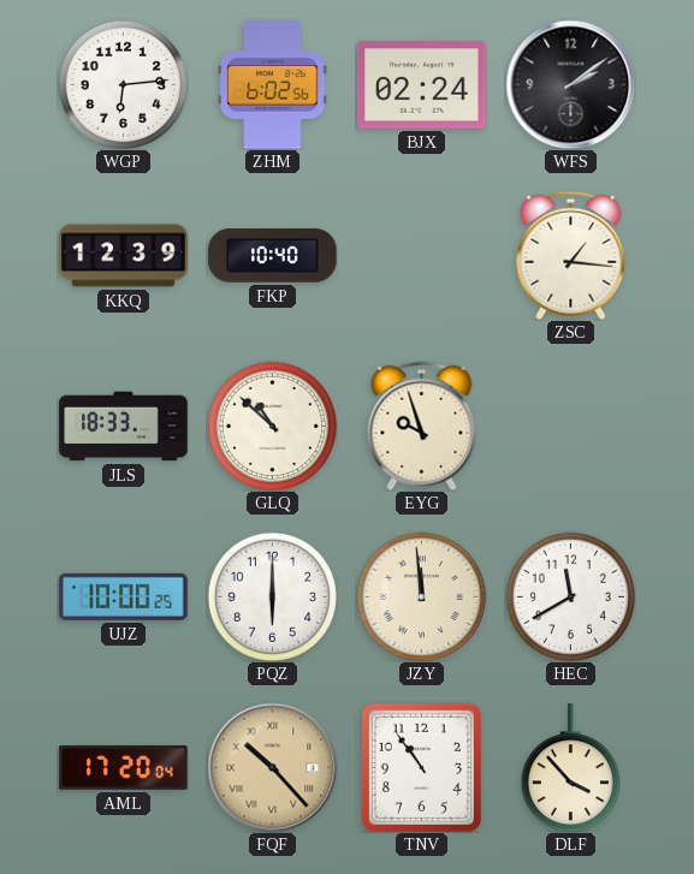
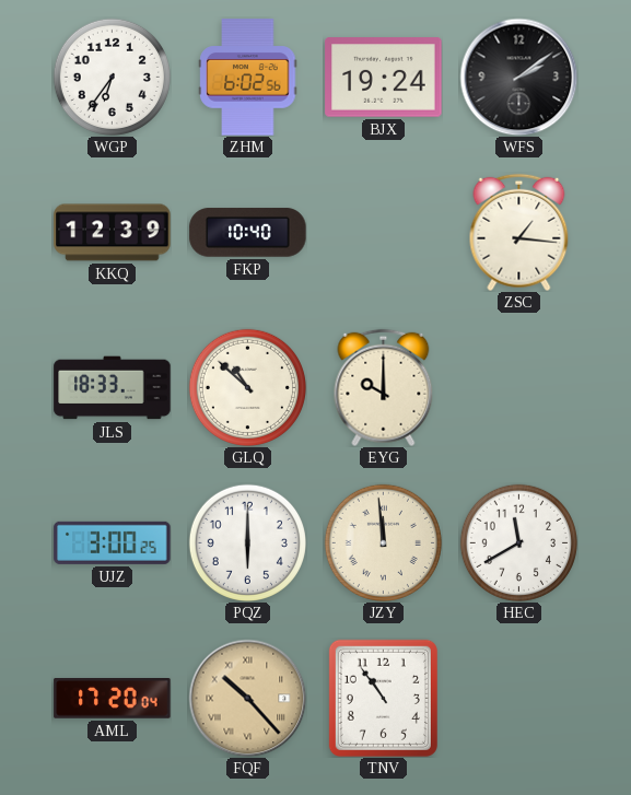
WGP: 6:14 -> 6:36
BJX: 02:24 -> 19:24
EYG: 9:57 -> 10:00
UJZ: 10:00 -> 3:00
DLF: 3:53 -> none
